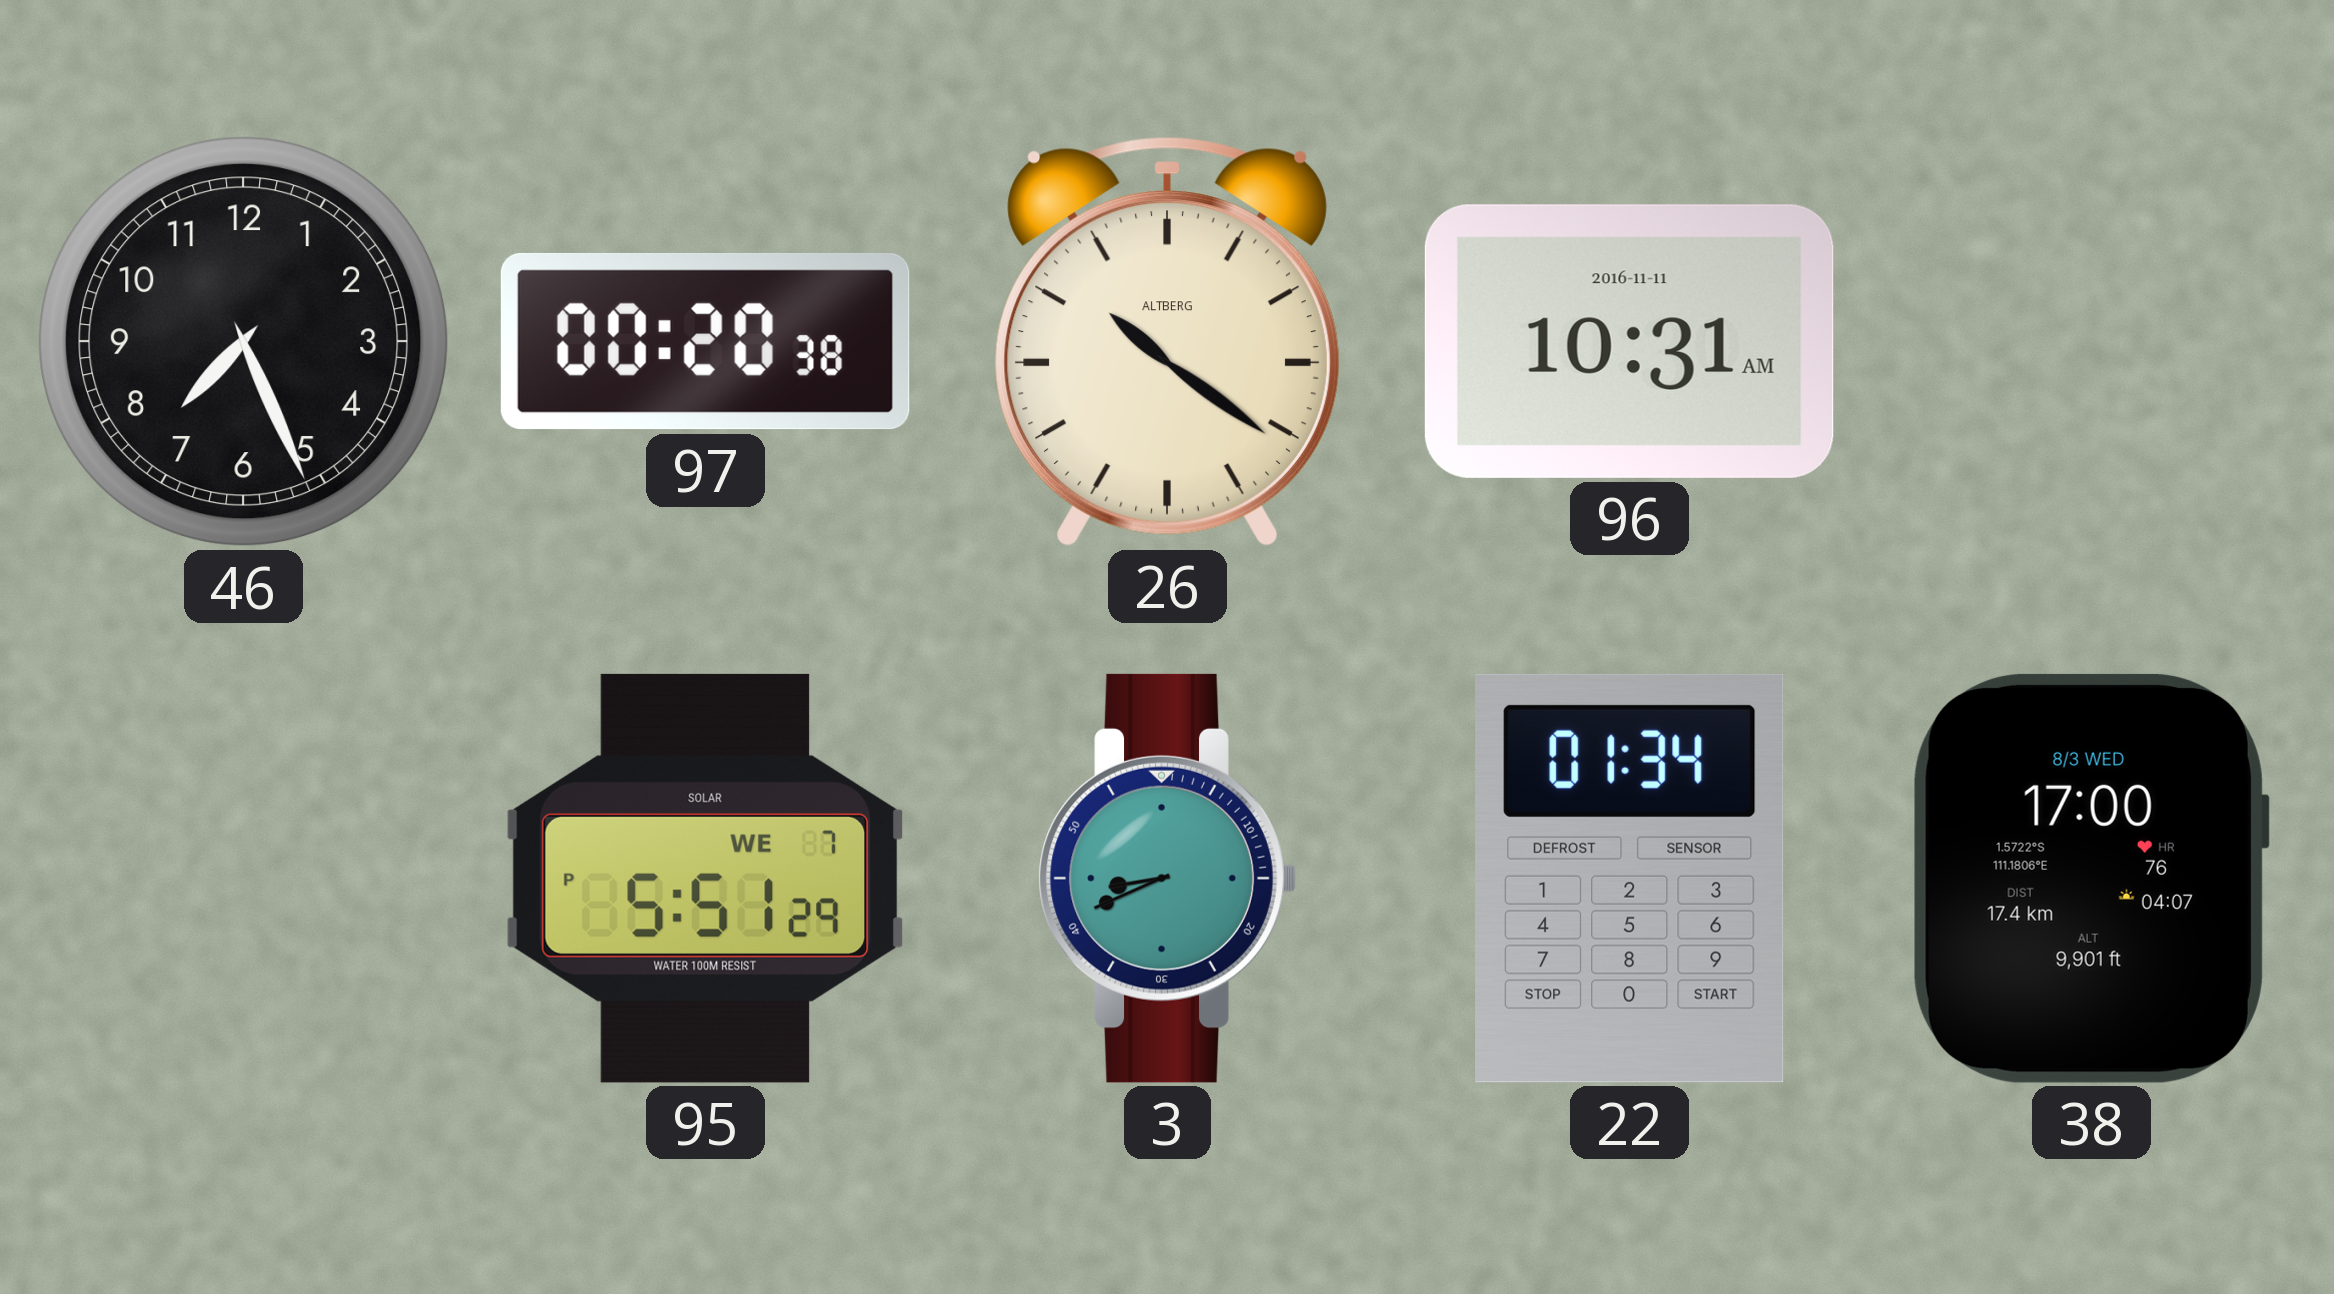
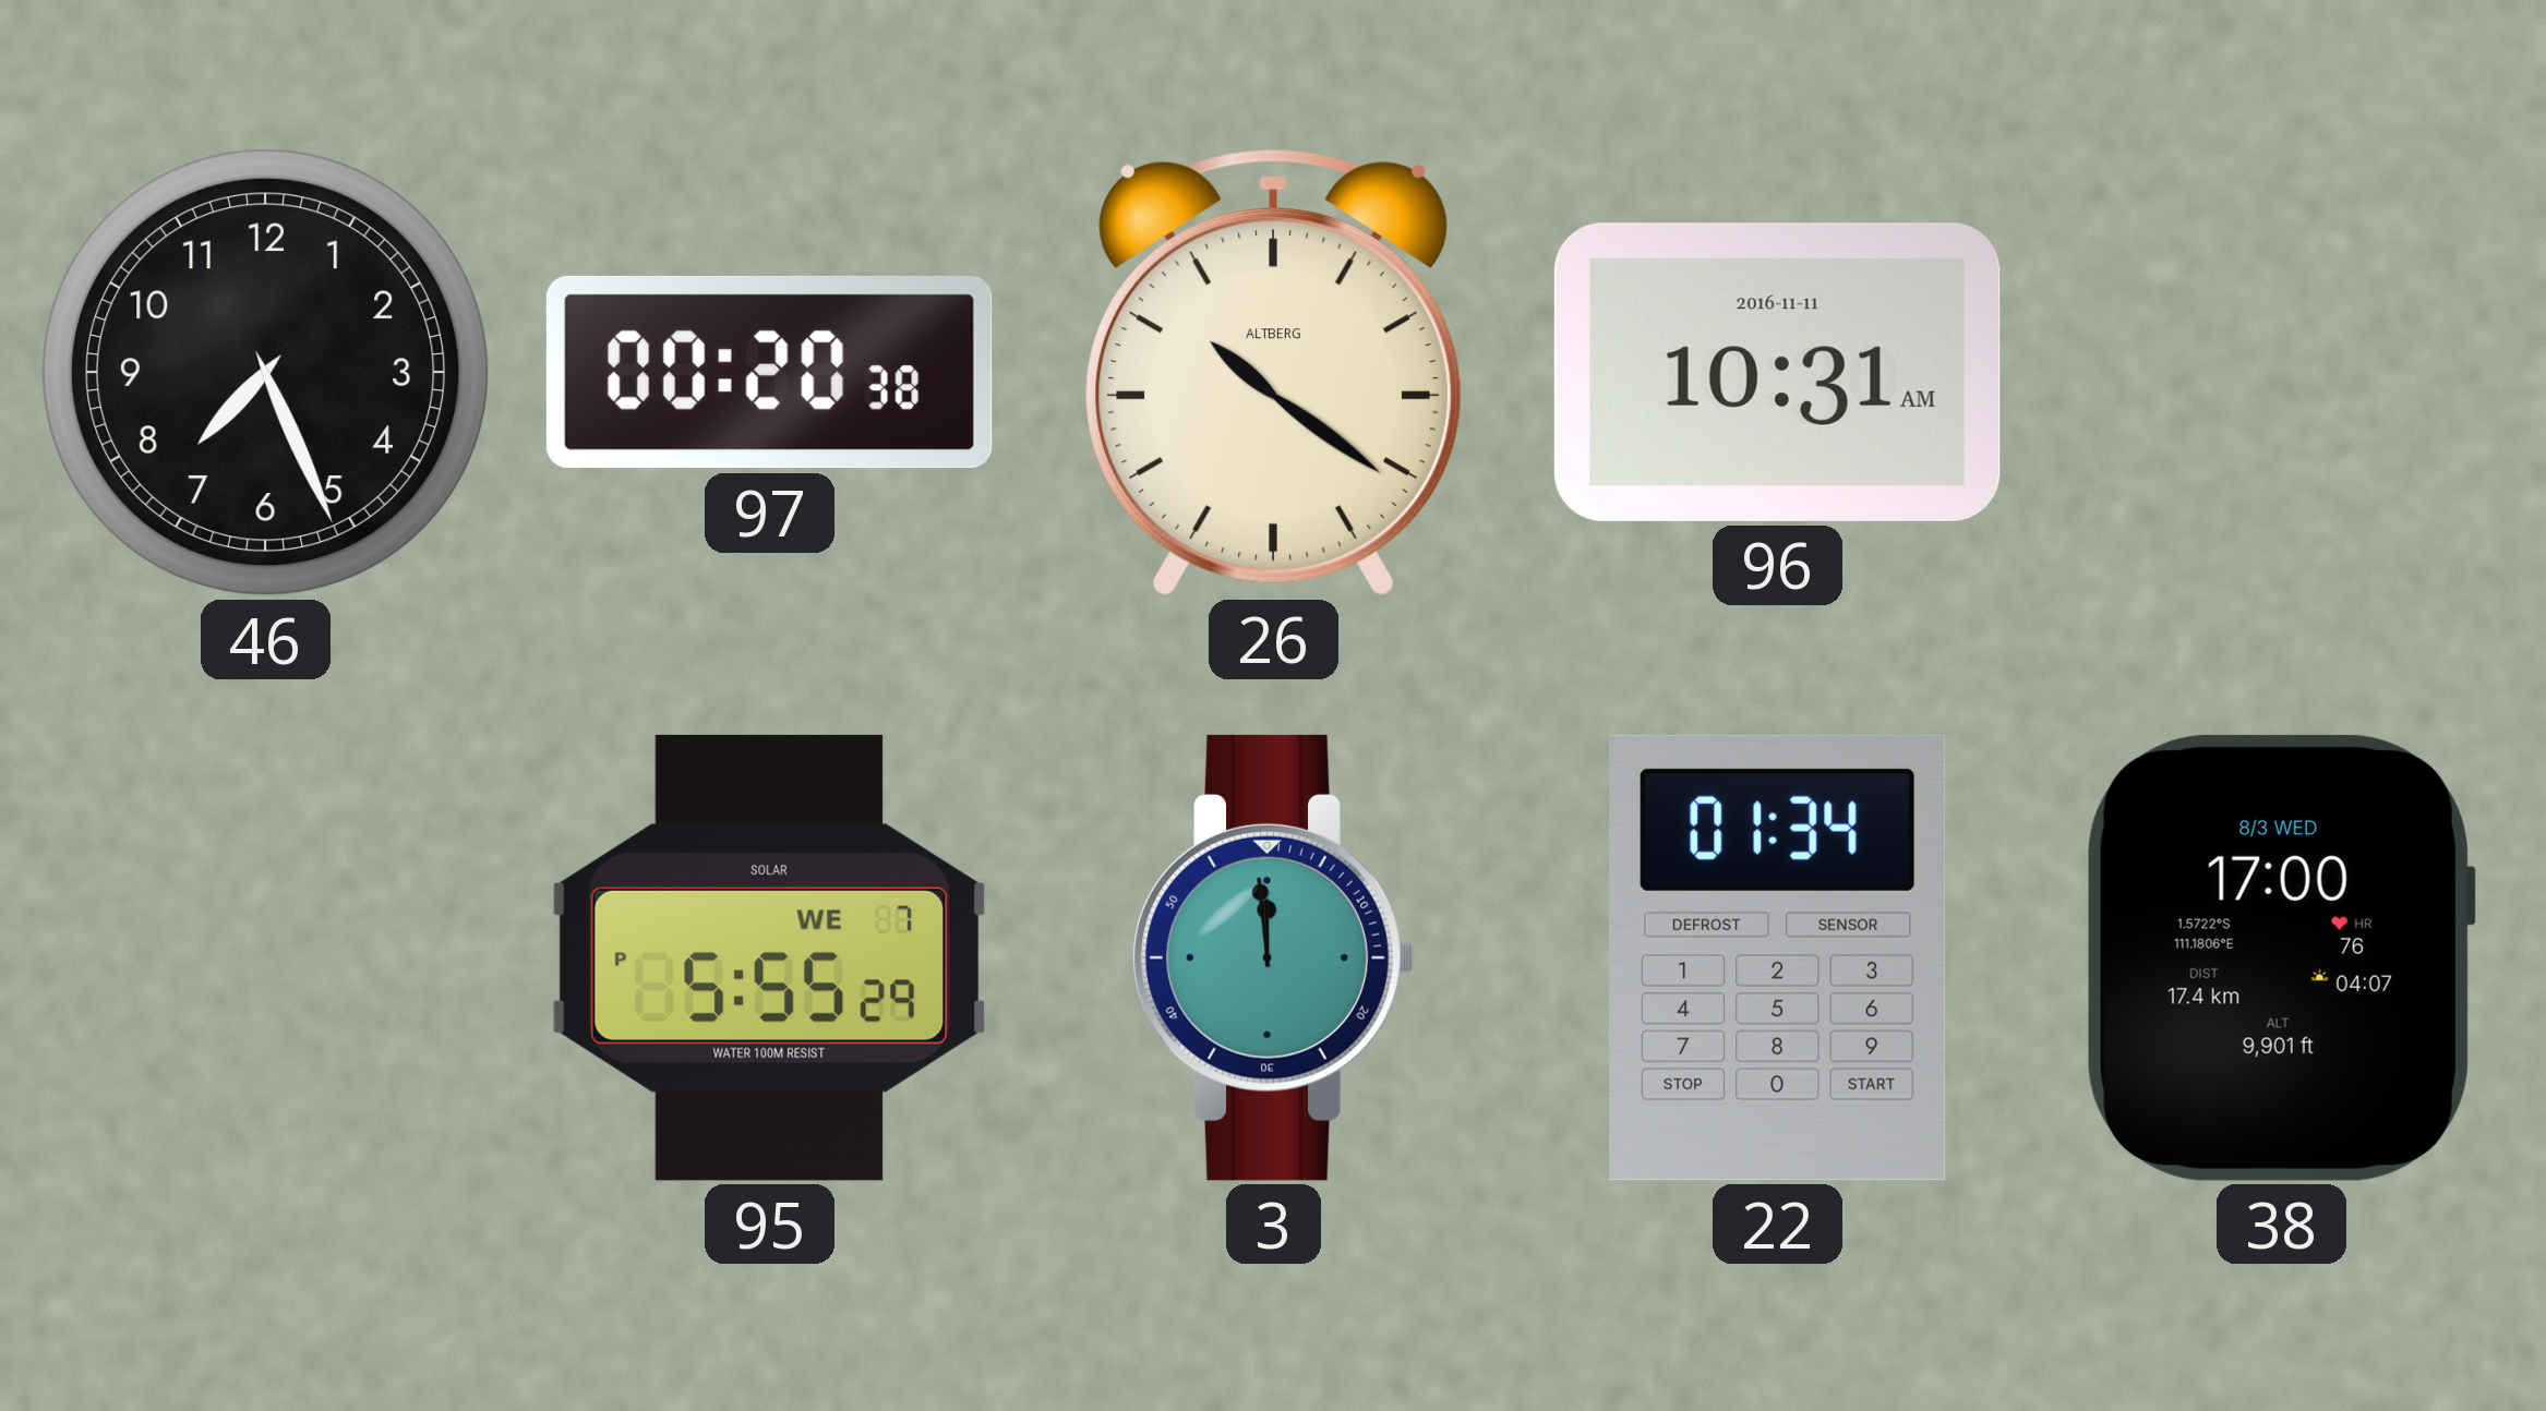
95: 5:51 -> 5:55
3: 8:41 -> 11:59
